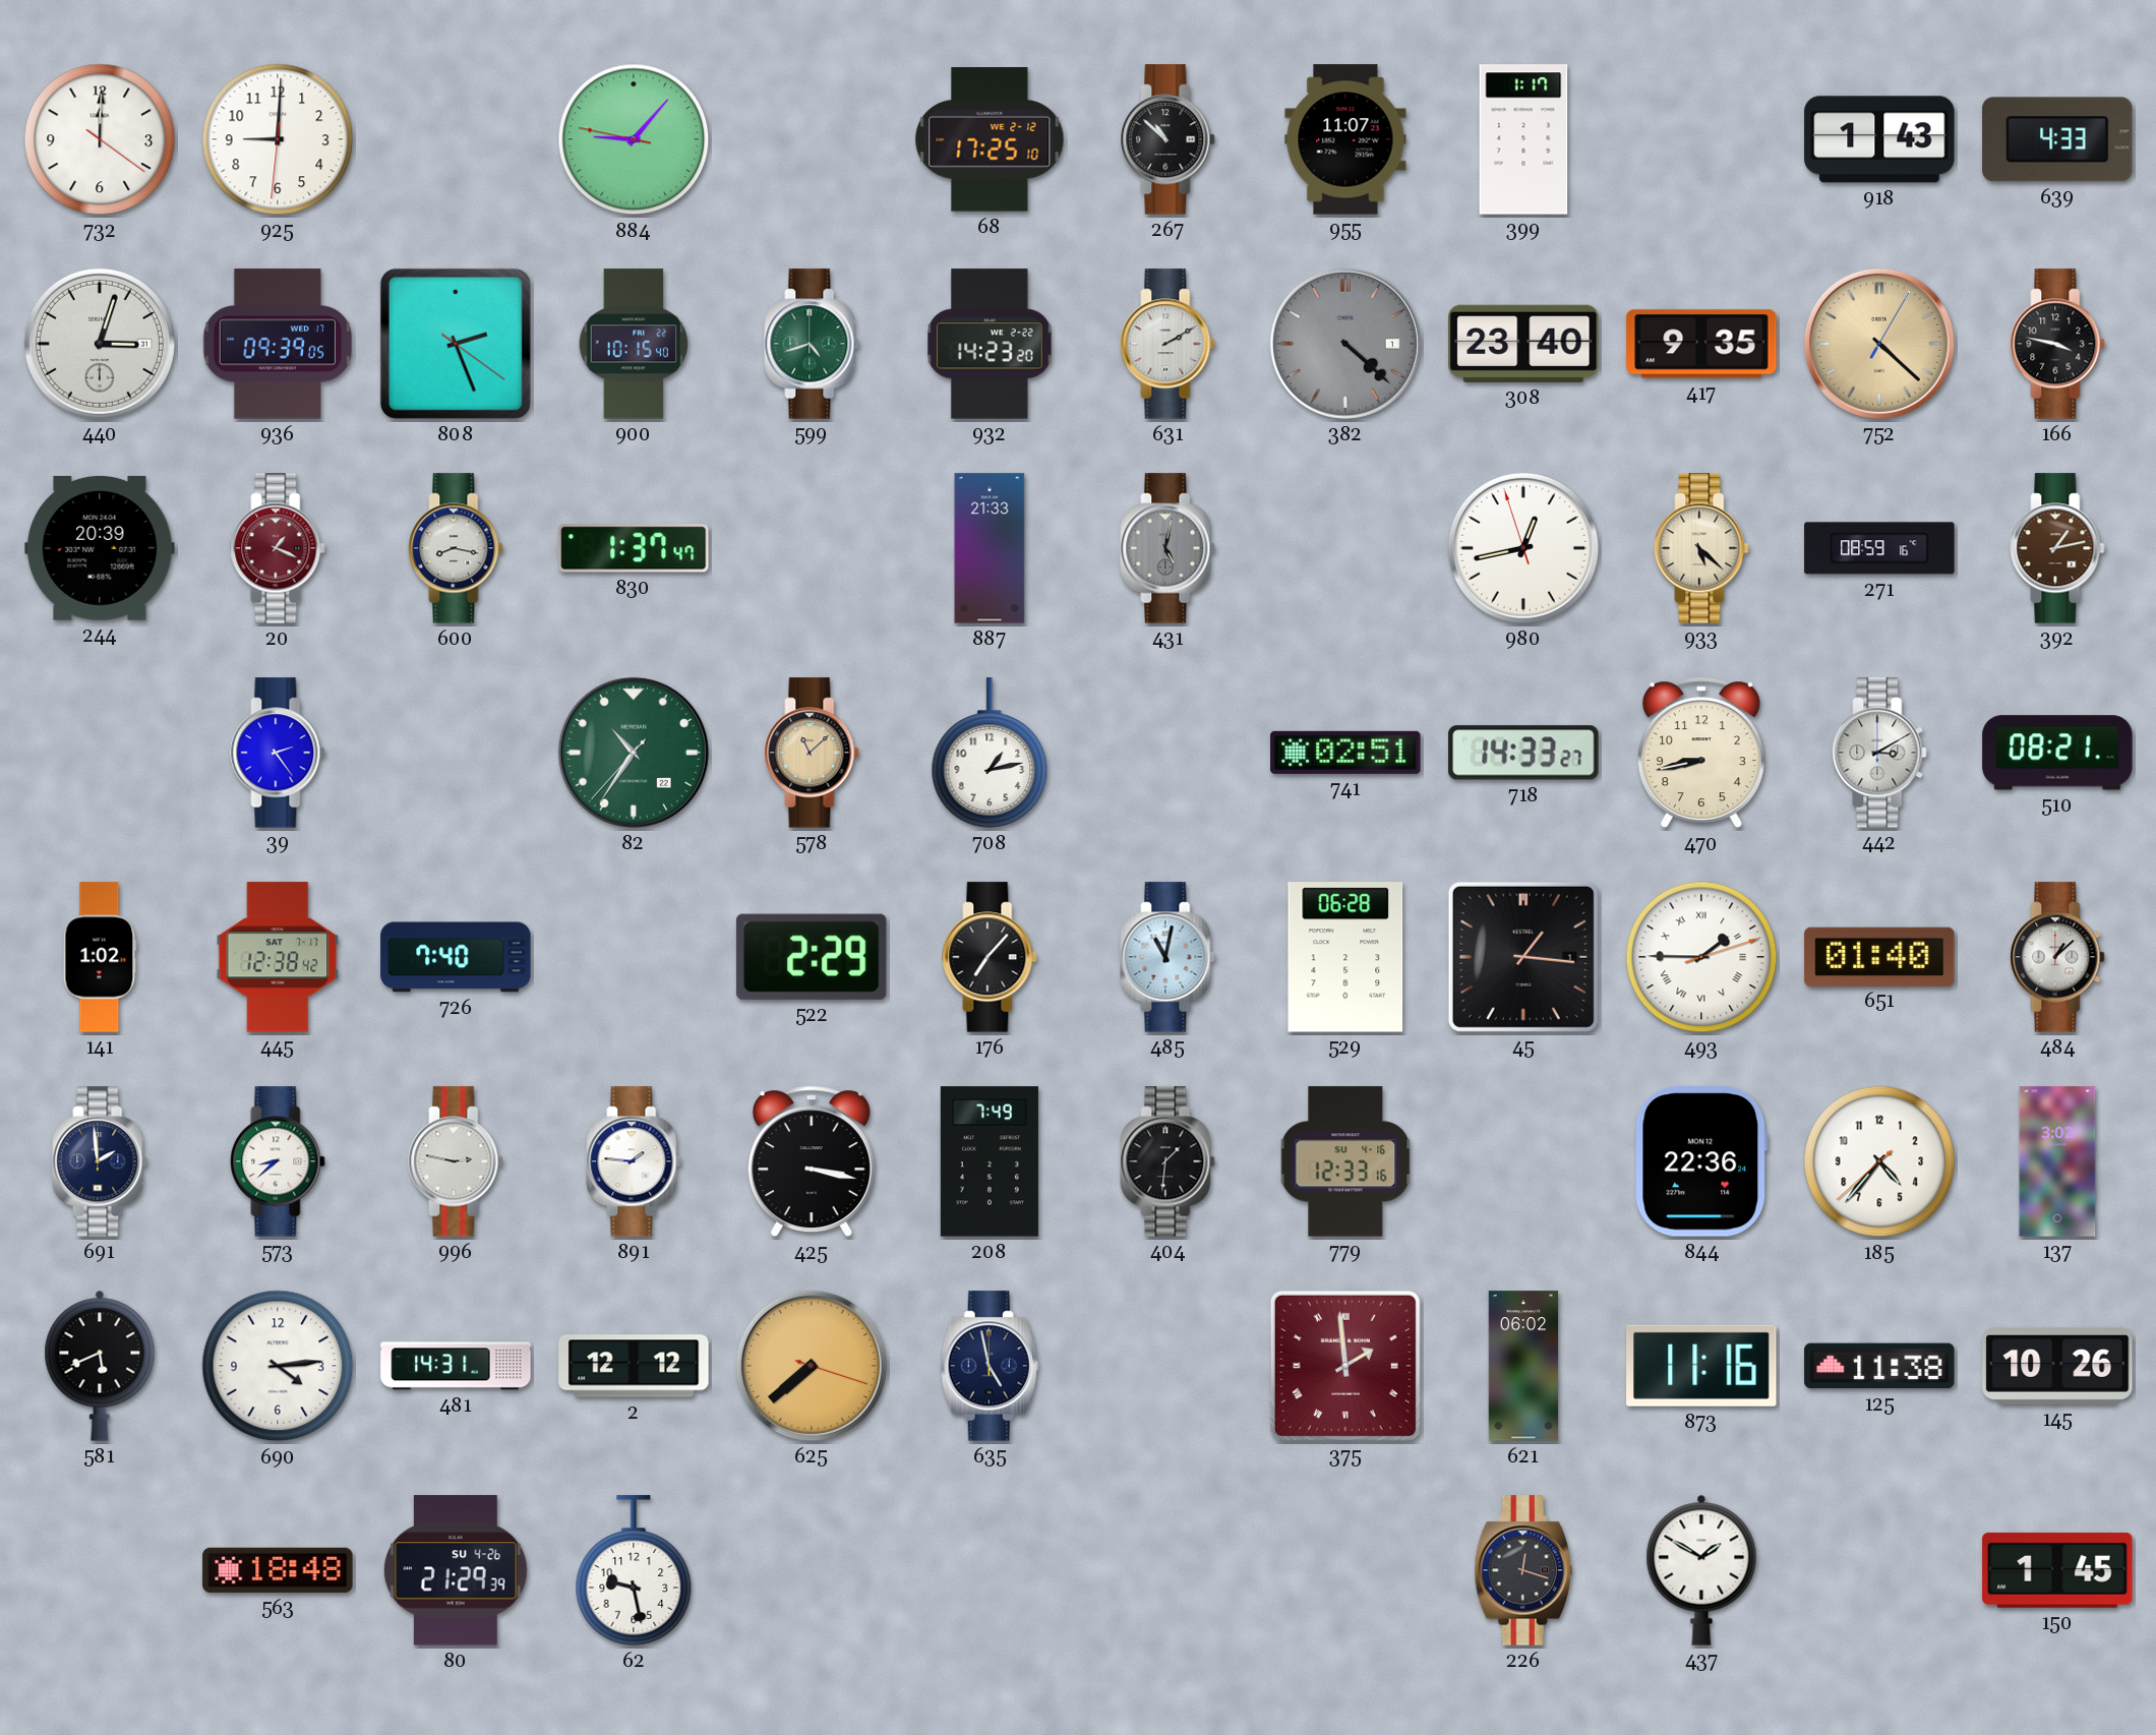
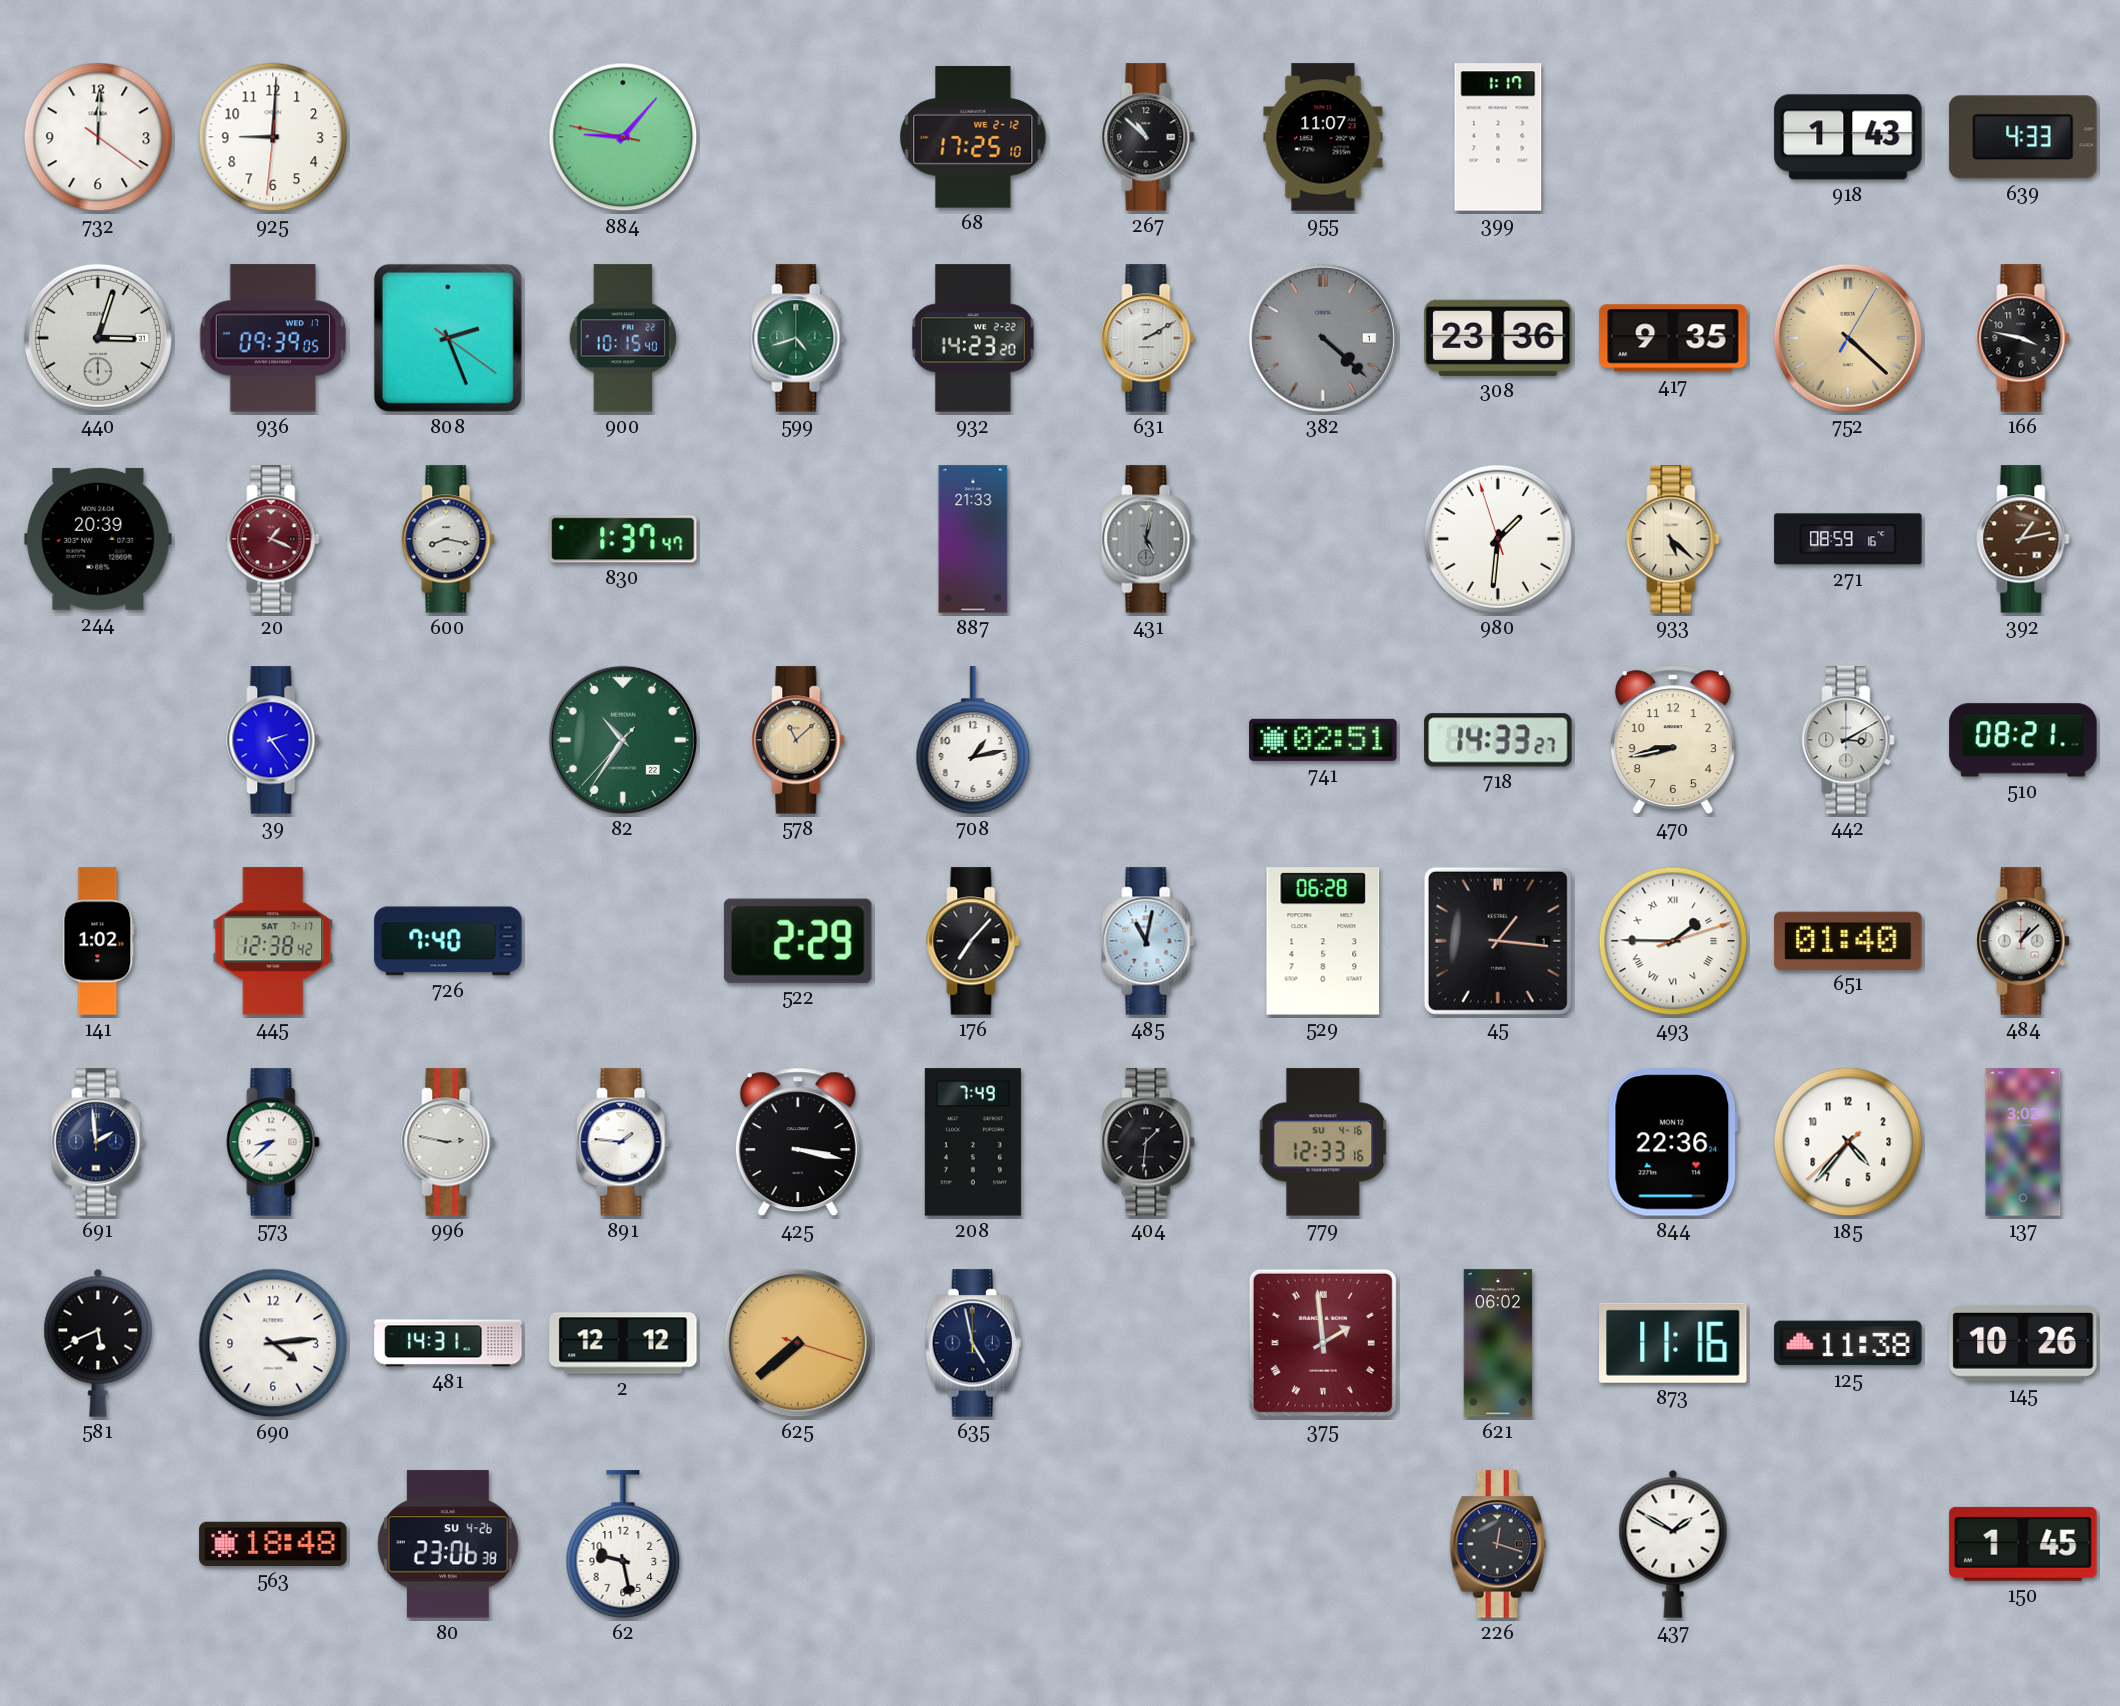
308: 23:40 -> 23:36
980: 12:42 -> 1:30
80: 21:29 -> 23:06
